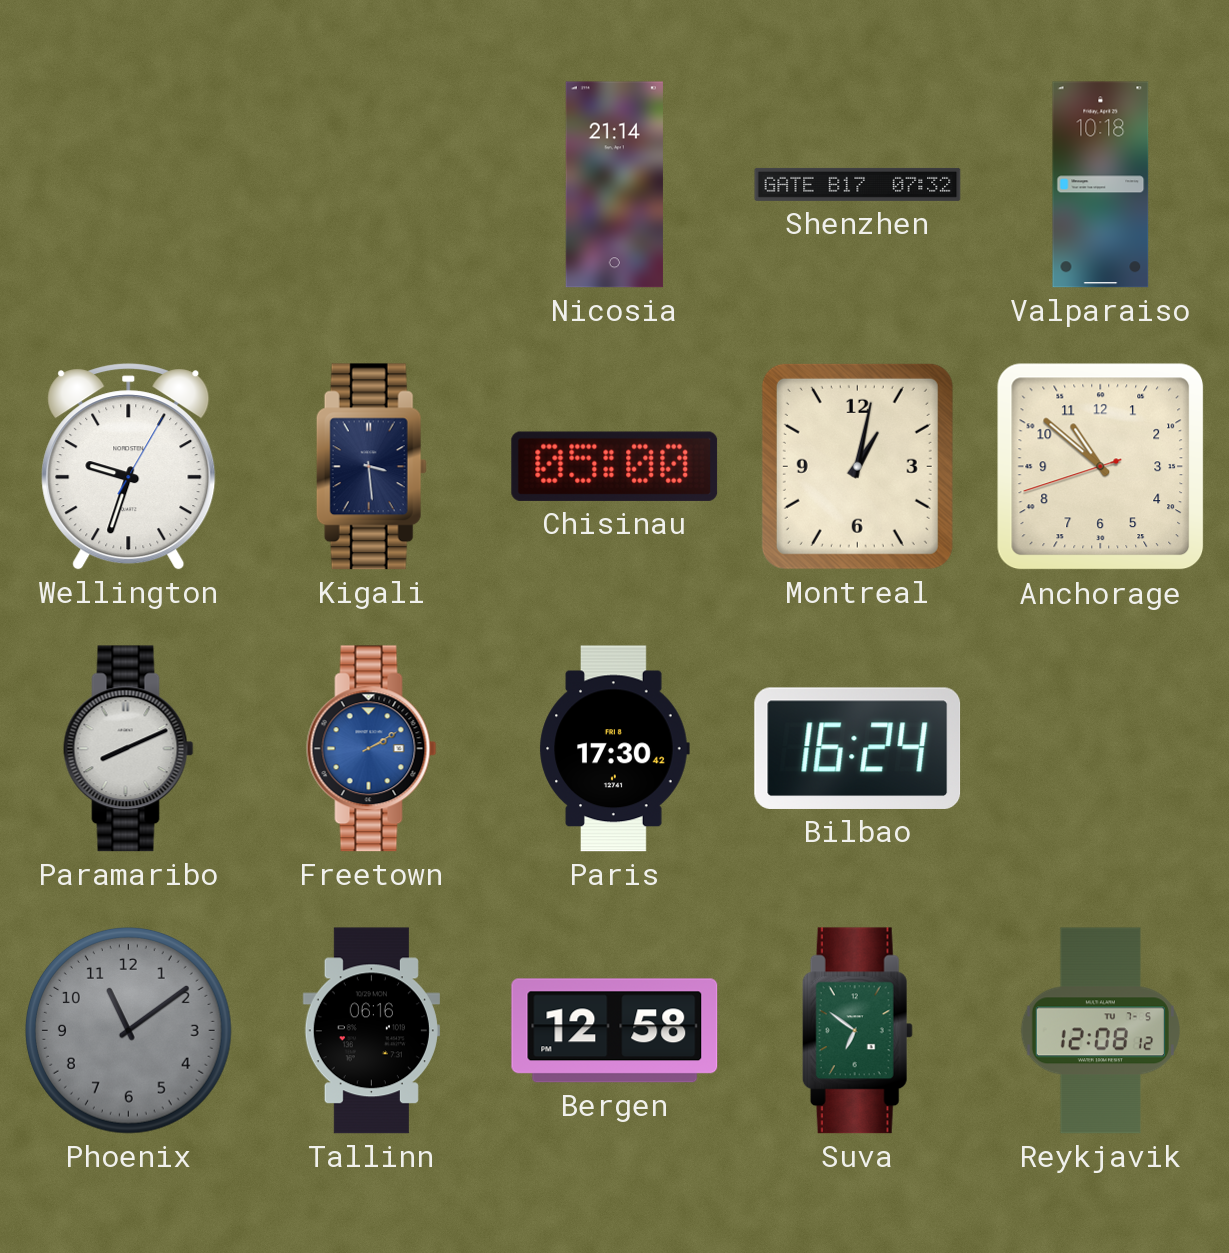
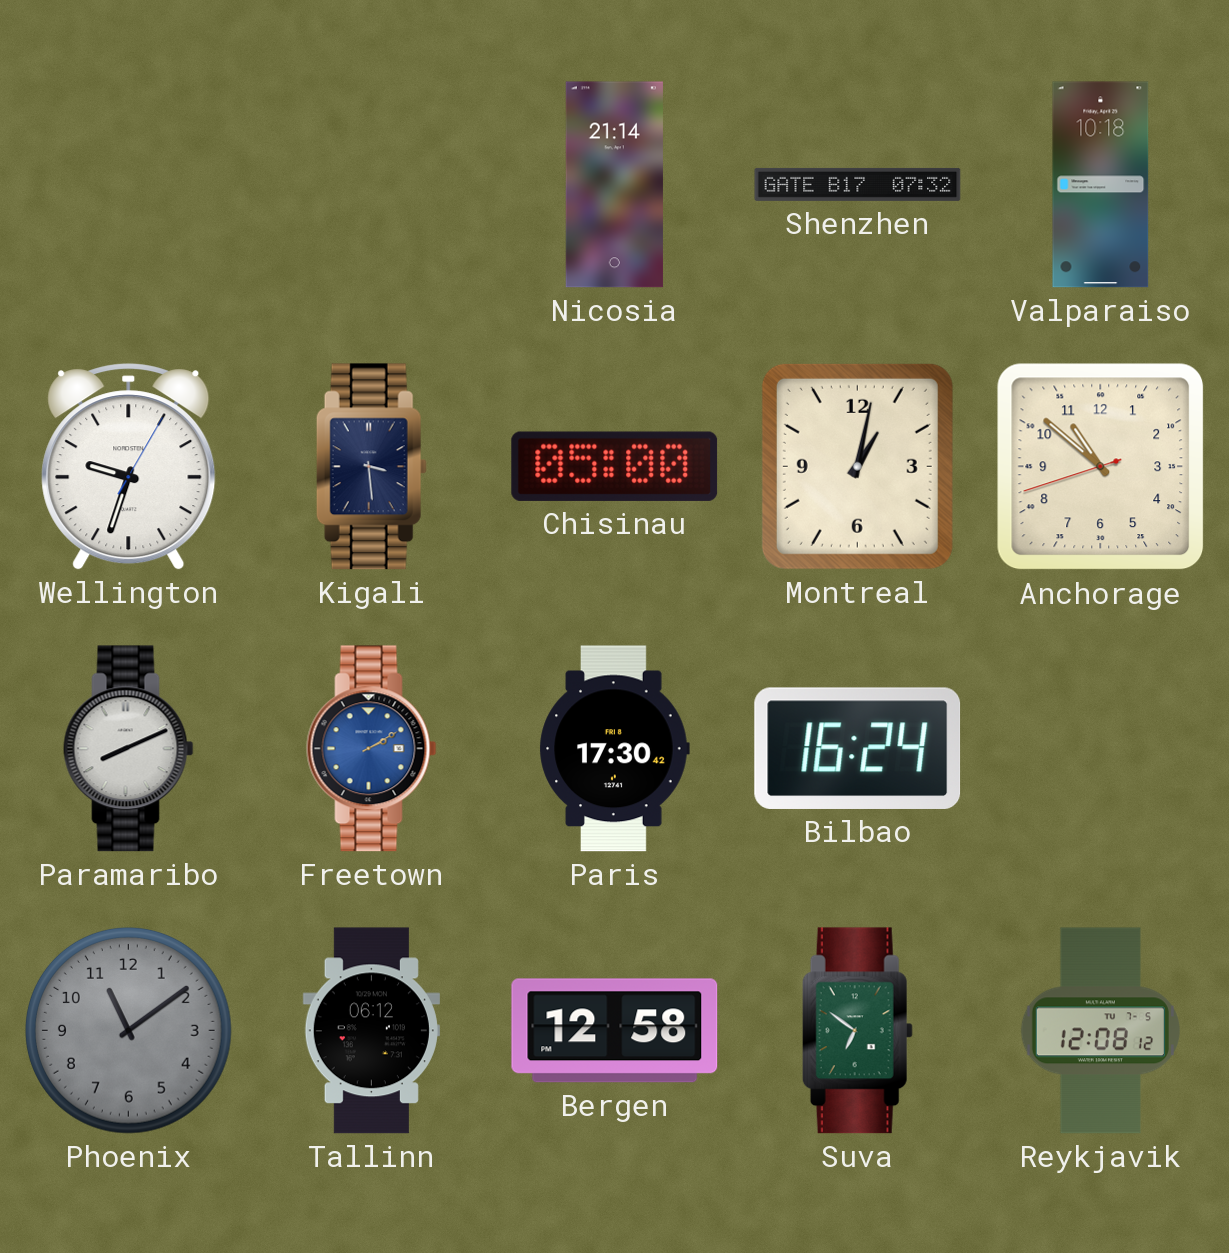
Tallinn: 06:16 -> 06:12
